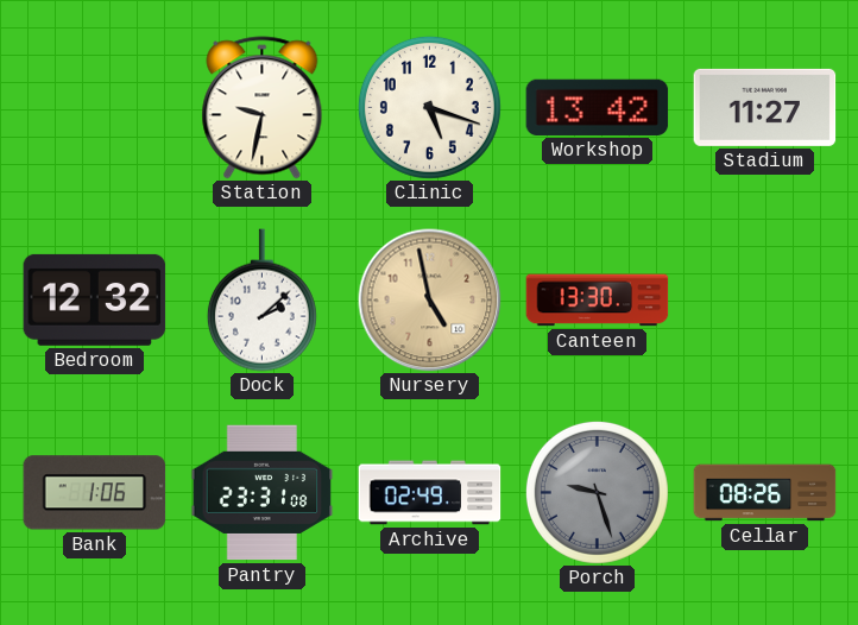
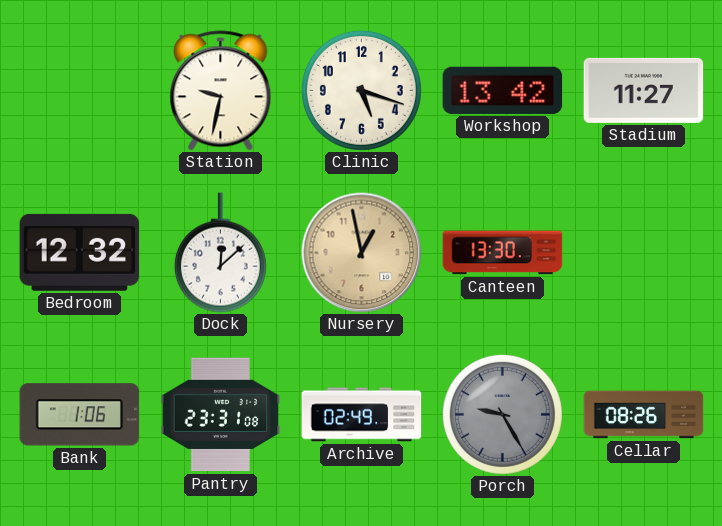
Dock: 2:08 -> 12:08
Nursery: 4:58 -> 12:58
Porch: 9:27 -> 9:25
